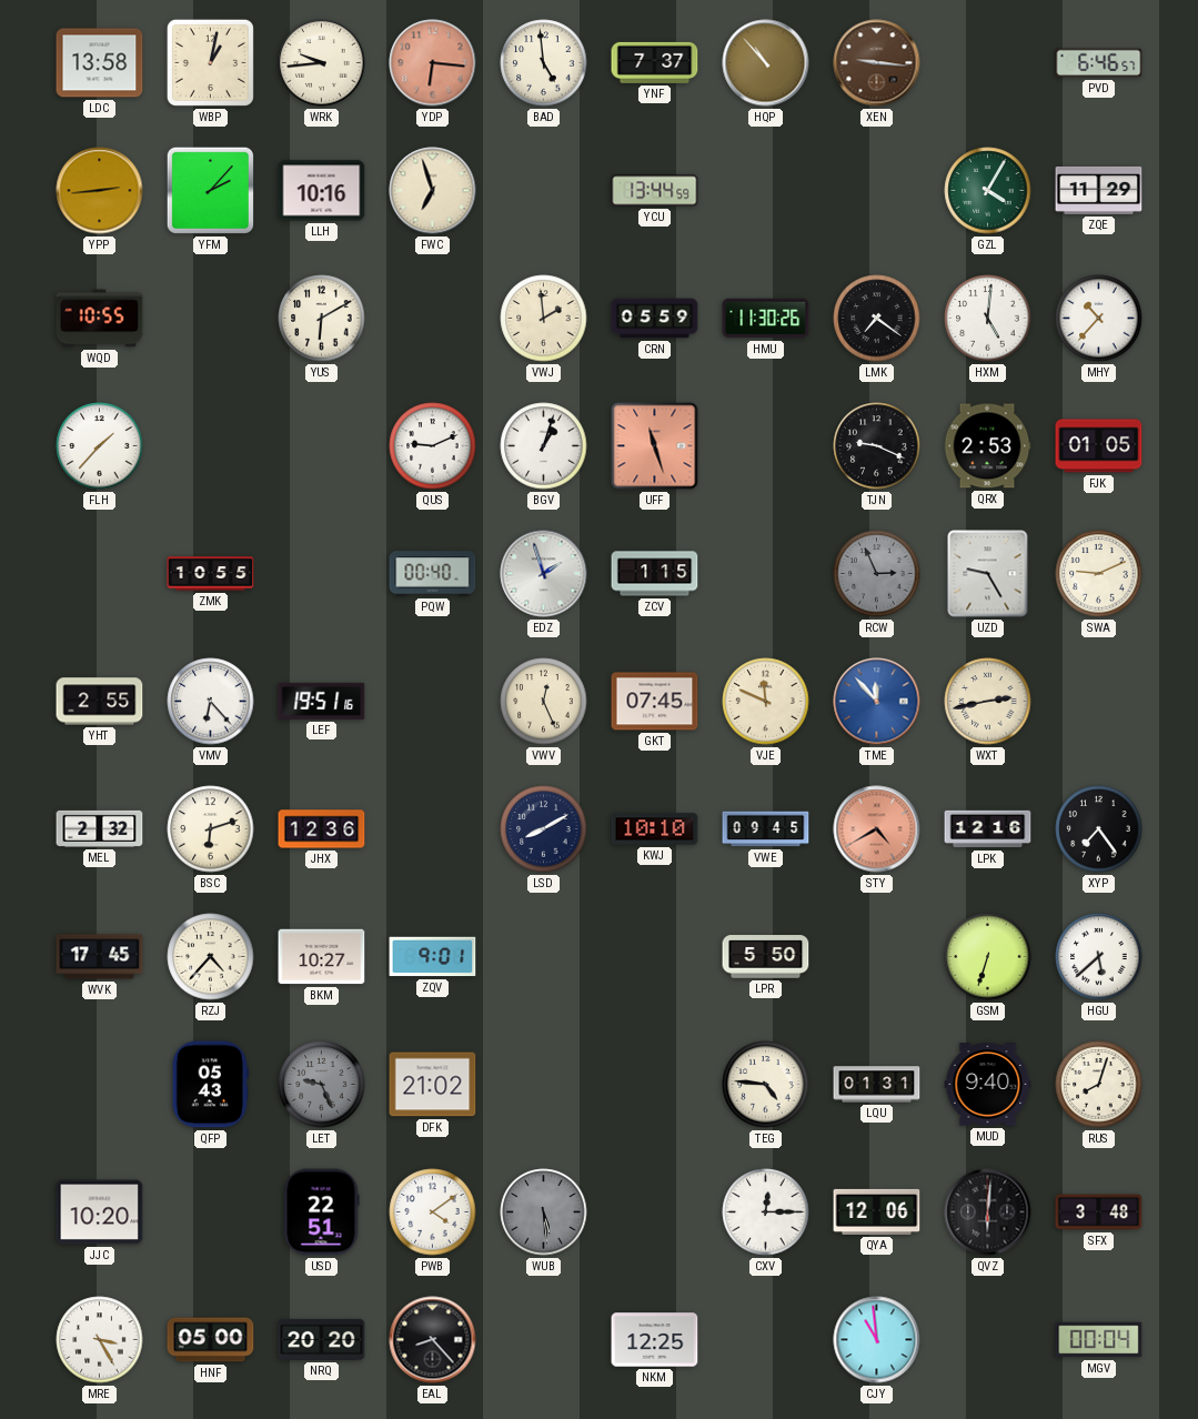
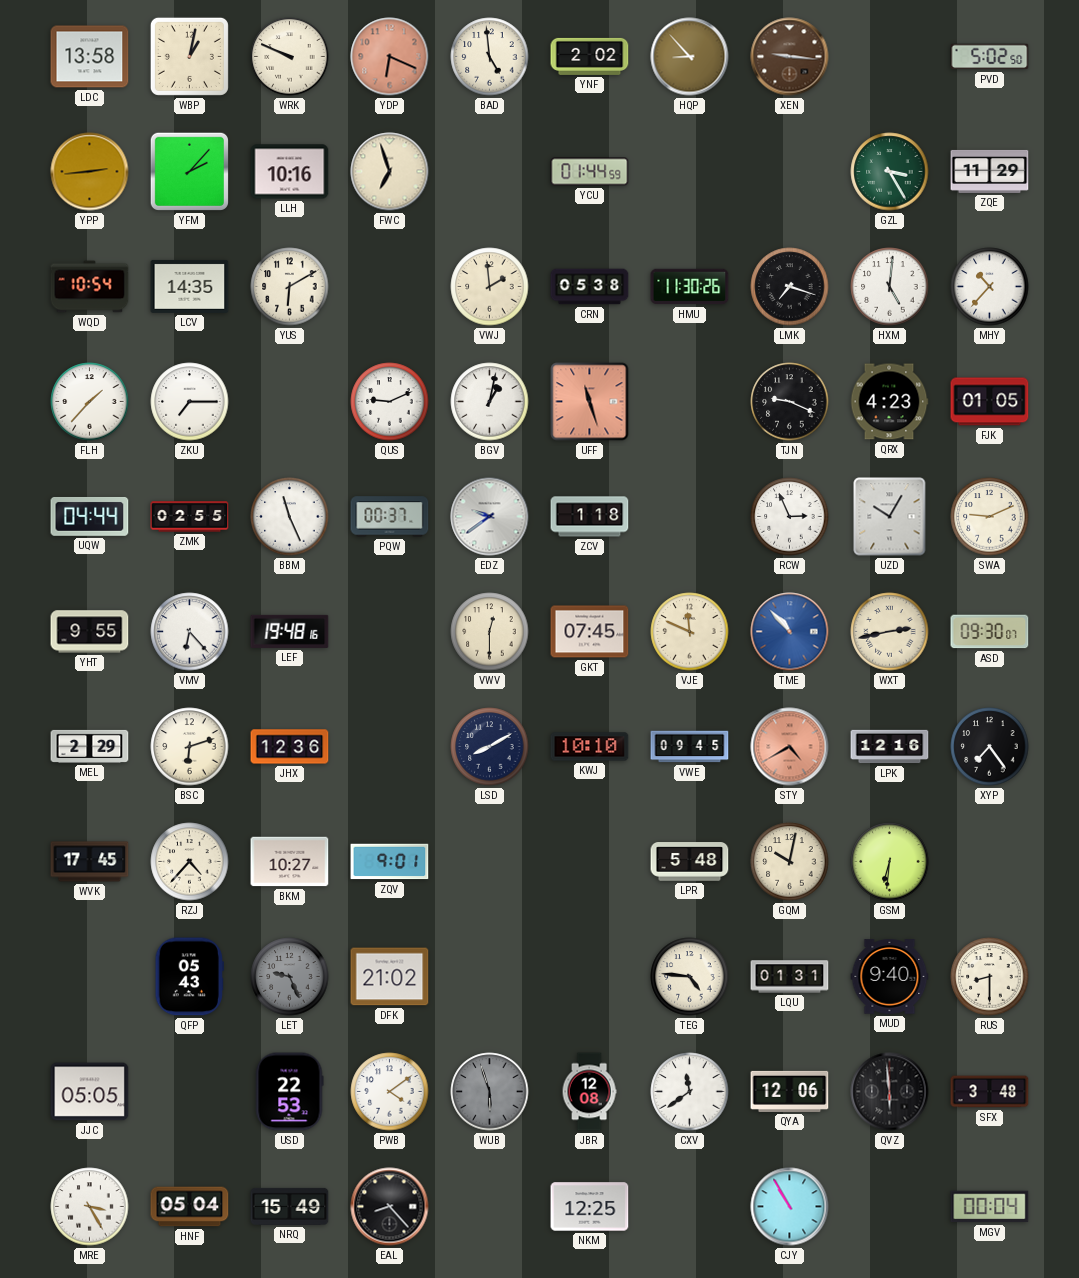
WRK: 9:44 -> 9:49
YDP: 6:16 -> 6:19
YNF: 7:37 -> 2:02
HQP: 10:53 -> 8:53
PVD: 6:46 -> 5:02
YCU: 13:44 -> 01:44
GZL: 4:05 -> 3:25
WQD: 10:55 -> 10:54
LCV: none -> 14:35
CRN: 05:59 -> 05:38
LMK: 7:21 -> 7:18
ZKU: none -> 7:15
BGV: 1:03 -> 1:02
QRX: 2:53 -> 4:23
UQW: none -> 04:44
ZMK: 10:55 -> 02:55
BBM: none -> 11:26
PQW: 00:40 -> 00:37
EDZ: 1:57 -> 9:39
ZCV: 1:15 -> 1:18
RCW dial: grey -> white
UZD: 9:25 -> 10:05
YHT: 2:55 -> 9:55
LEF: 19:51 -> 19:48
VWV: 12:26 -> 12:30
TME: 11:53 -> 10:53
ASD: none -> 09:30
MEL: 2:32 -> 2:29
LPR: 5:50 -> 5:48
GQM: none -> 10:02
GSM: 6:33 -> 6:31
HGU: 5:38 -> none
RUS: 8:03 -> 8:30
JJC: 10:20 -> 05:05
USD: 22:51 -> 22:53
WUB: 5:29 -> 5:57
JBR: none -> 12:08
CXV: 12:15 -> 11:39
QVZ: 6:01 -> 5:59
HNF: 05:00 -> 05:04
NRQ: 20:20 -> 15:49
CJY: 10:59 -> 10:55
